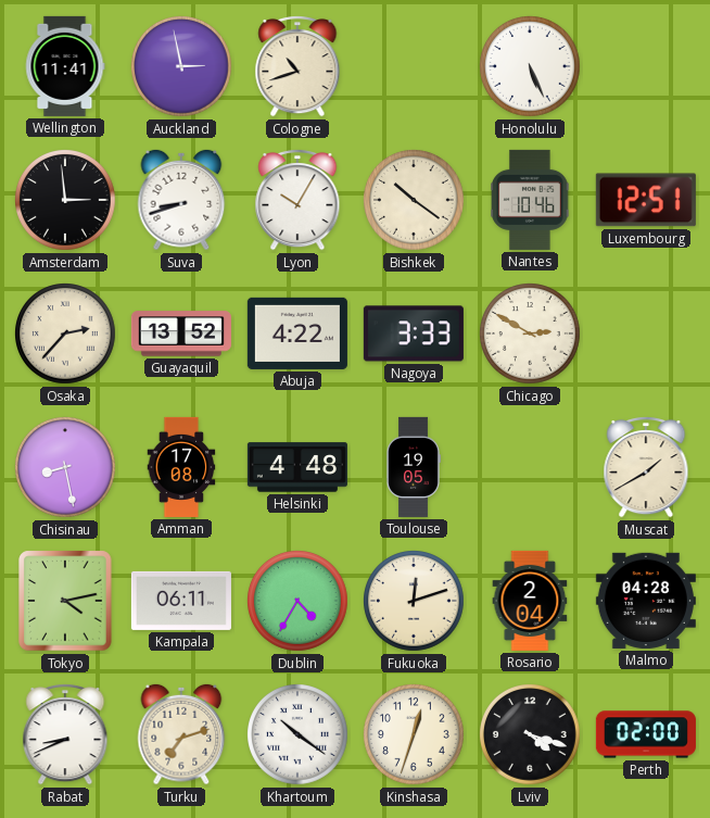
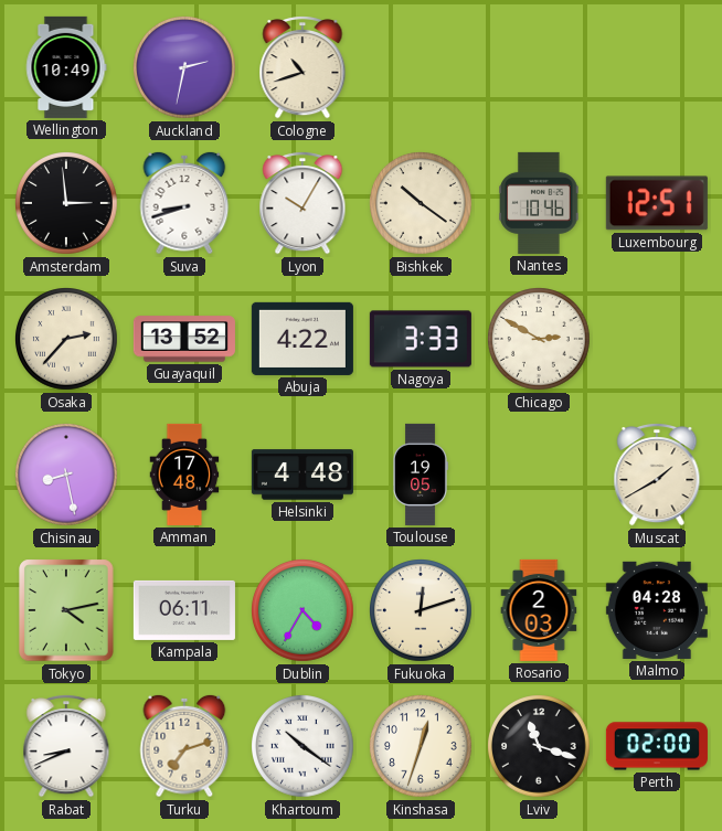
Wellington: 11:41 -> 10:49
Auckland: 2:58 -> 2:32
Honolulu: 5:26 -> none
Amman: 17:08 -> 17:48
Rosario: 2:04 -> 2:03
Lviv: 4:18 -> 11:18
